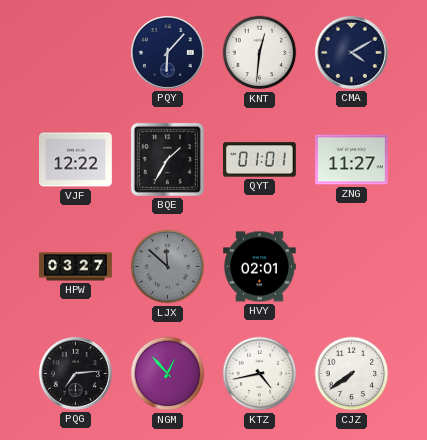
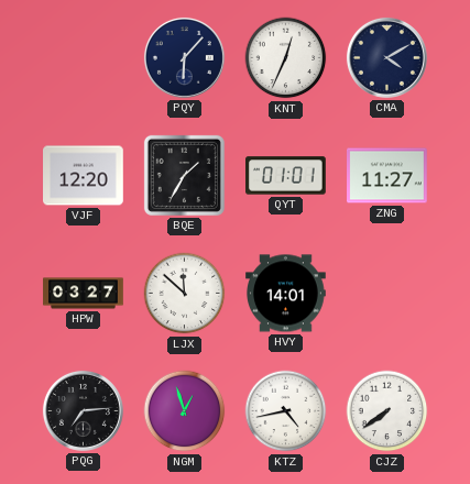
KNT: 12:31 -> 12:34
VJF: 12:22 -> 12:20
LJX dial: grey -> white
HVY: 02:01 -> 14:01
NGM: 12:53 -> 12:57
